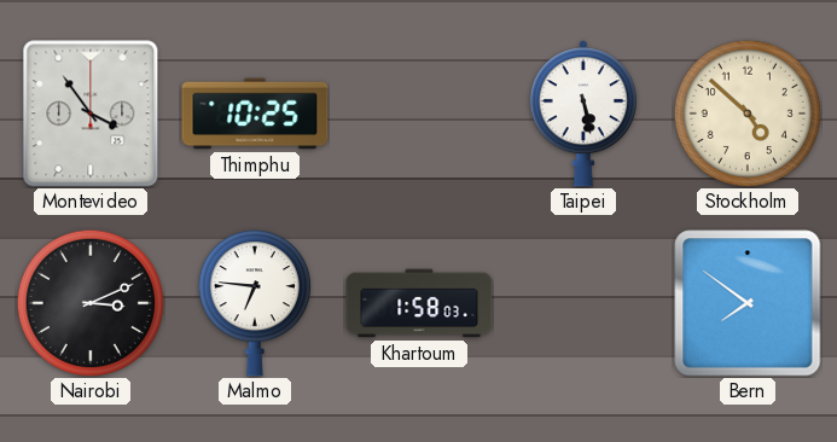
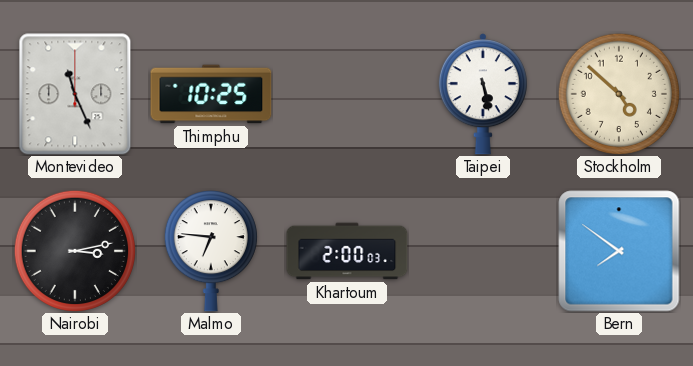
Montevideo: 3:54 -> 11:26
Nairobi: 3:11 -> 3:13
Khartoum: 1:58 -> 2:00
